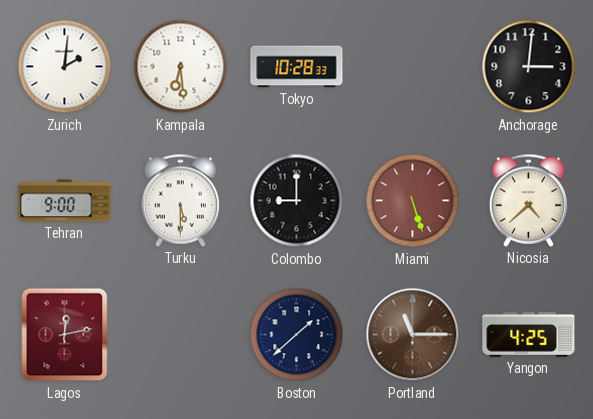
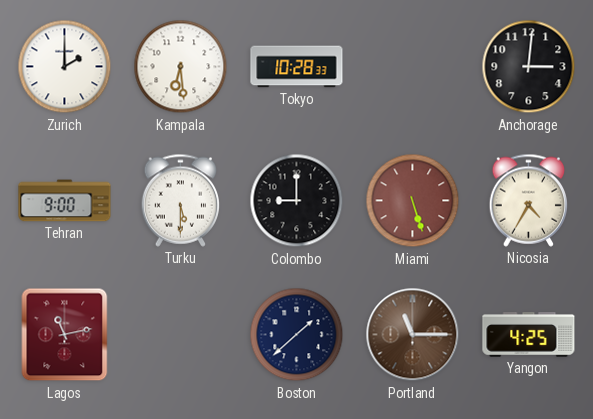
Zurich: 2:01 -> 2:00
Nicosia: 4:38 -> 4:35
Lagos: 12:13 -> 11:13
